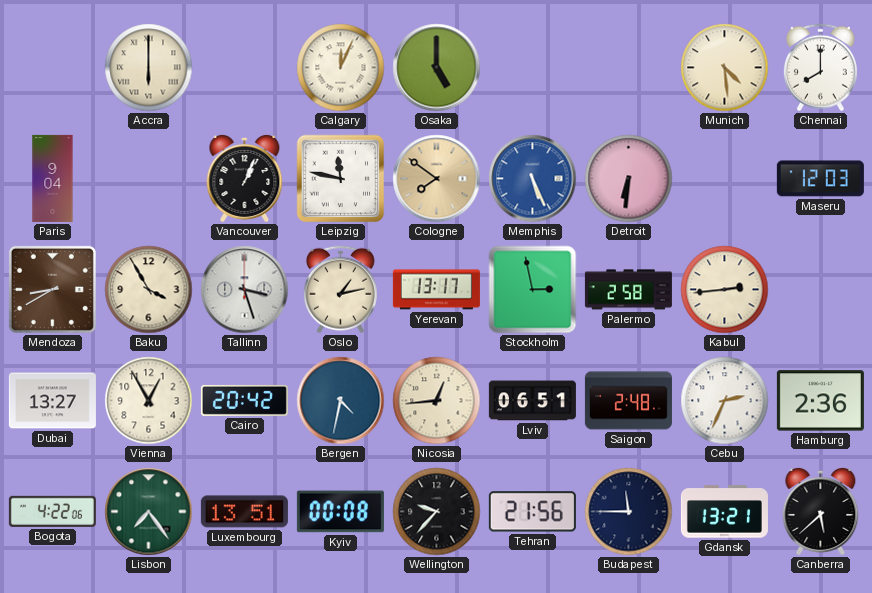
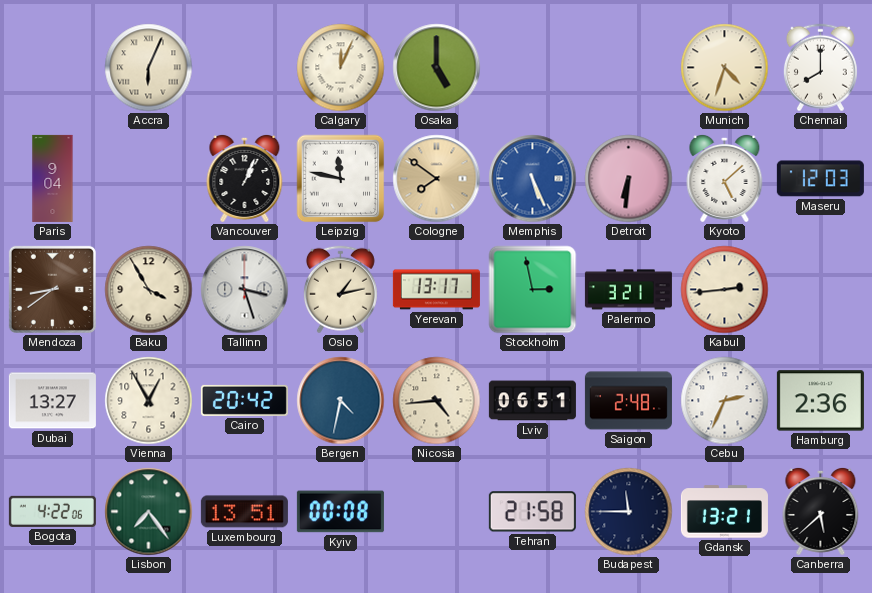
Accra: 6:00 -> 6:04
Munich: 4:29 -> 4:33
Kyoto: none -> 5:08
Mendoza: 8:40 -> 8:39
Palermo: 2:58 -> 3:21
Nicosia: 12:44 -> 4:44
Wellington: 9:37 -> none
Tehran: 21:56 -> 21:58
